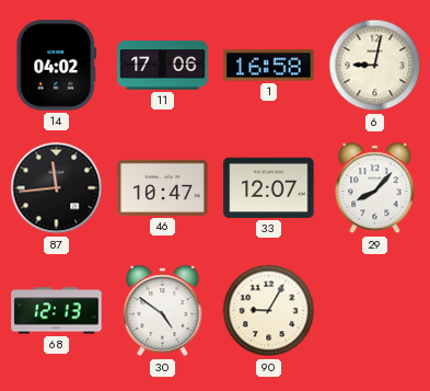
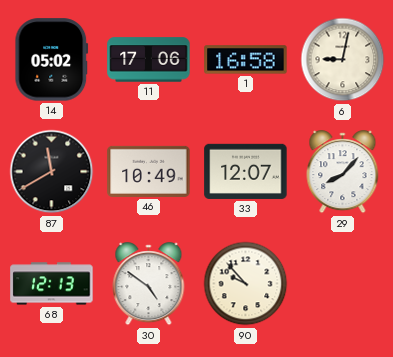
14: 04:02 -> 05:02
87: 11:44 -> 11:40
46: 10:47 -> 10:49
90: 9:05 -> 9:53
